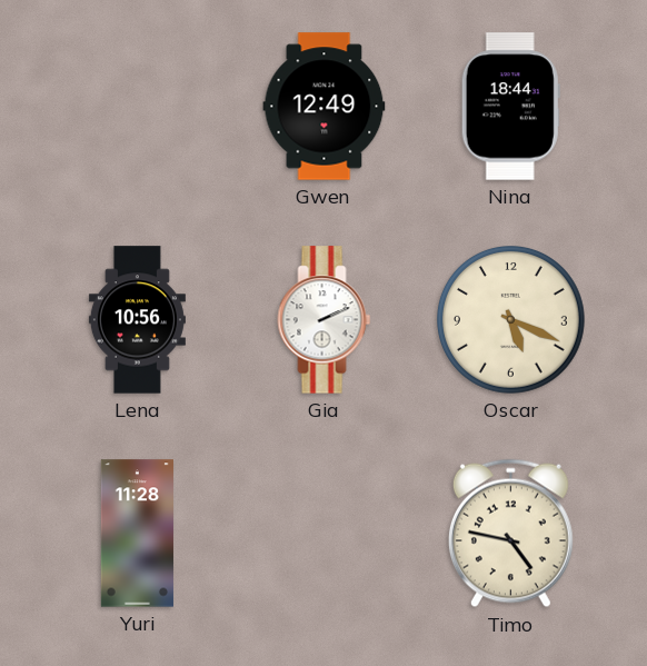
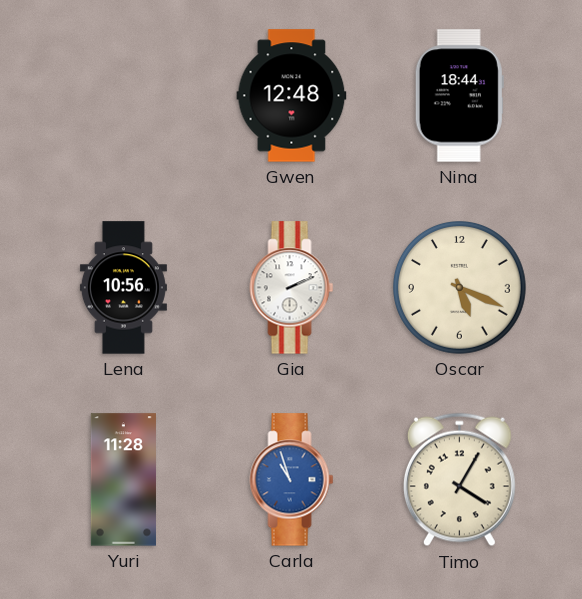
Gwen: 12:49 -> 12:48
Carla: none -> 10:57
Timo: 4:47 -> 4:05
